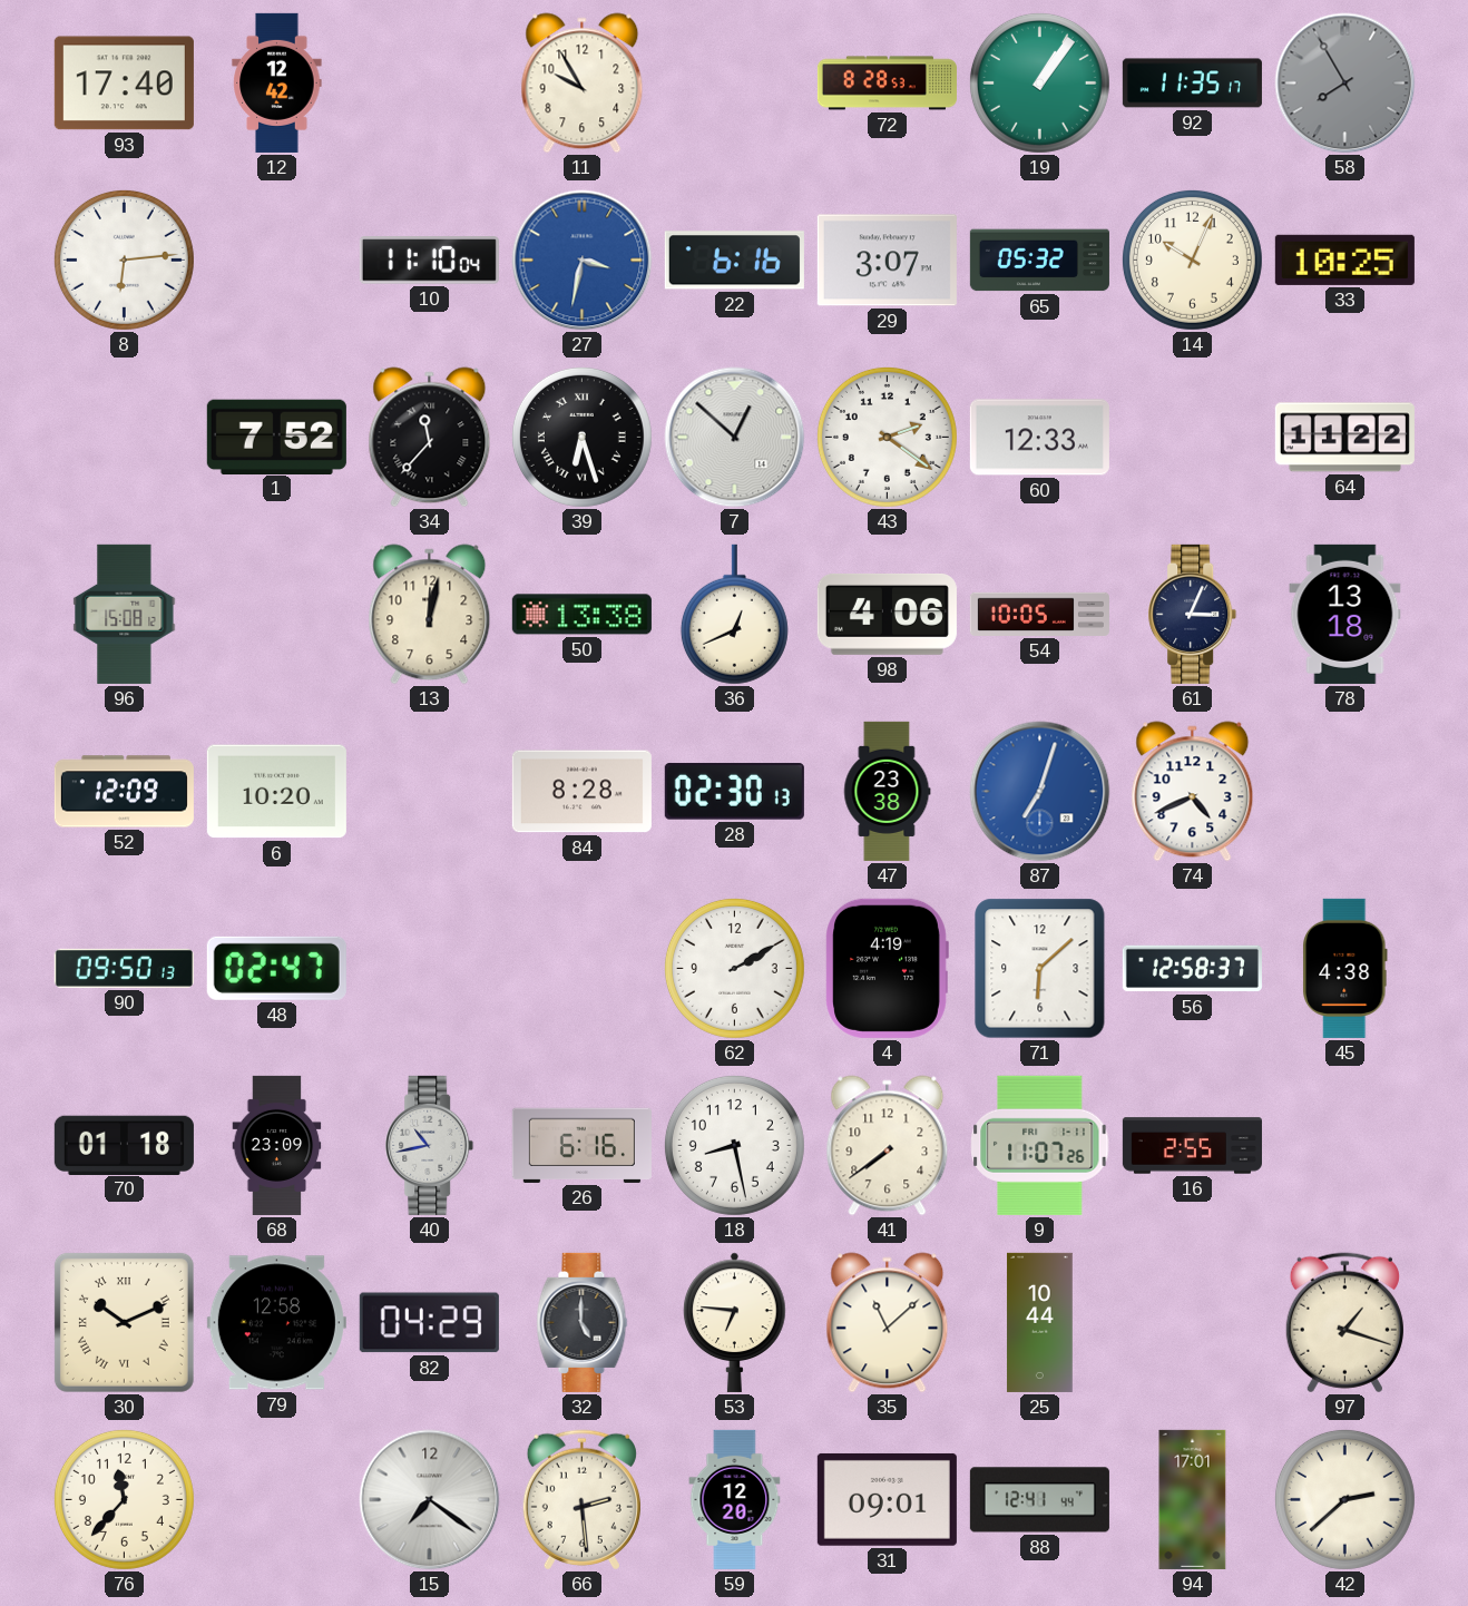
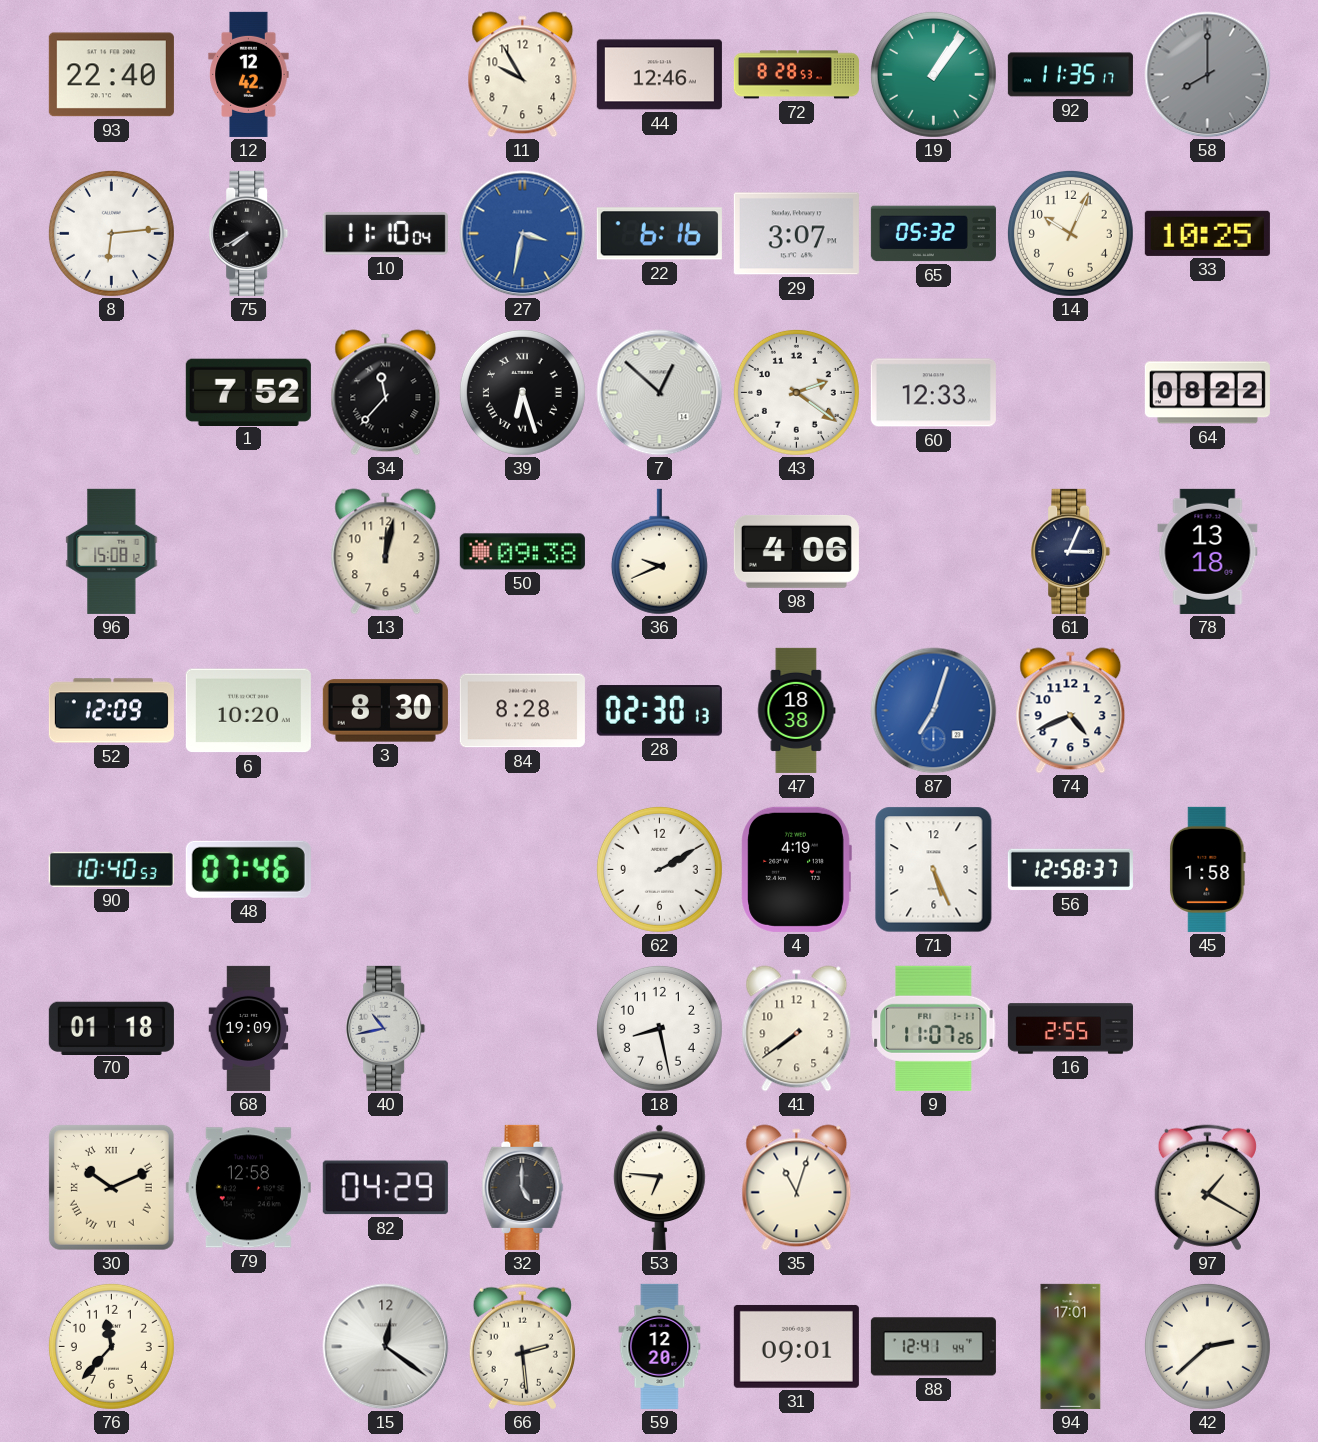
93: 17:40 -> 22:40
44: none -> 12:46
58: 7:55 -> 8:00
75: none -> 7:40
64: 11:22 -> 08:22
50: 13:38 -> 09:38
36: 12:41 -> 9:41
54: 10:05 -> none
3: none -> 8:30
47: 23:38 -> 18:38
90: 09:50 -> 10:40
48: 02:47 -> 07:46
71: 6:08 -> 5:26
45: 4:38 -> 1:58
68: 23:09 -> 19:09
26: 6:16 -> none
35: 11:08 -> 11:03
25: 10:44 -> none
97: 1:18 -> 1:20
15: 7:21 -> 12:21
